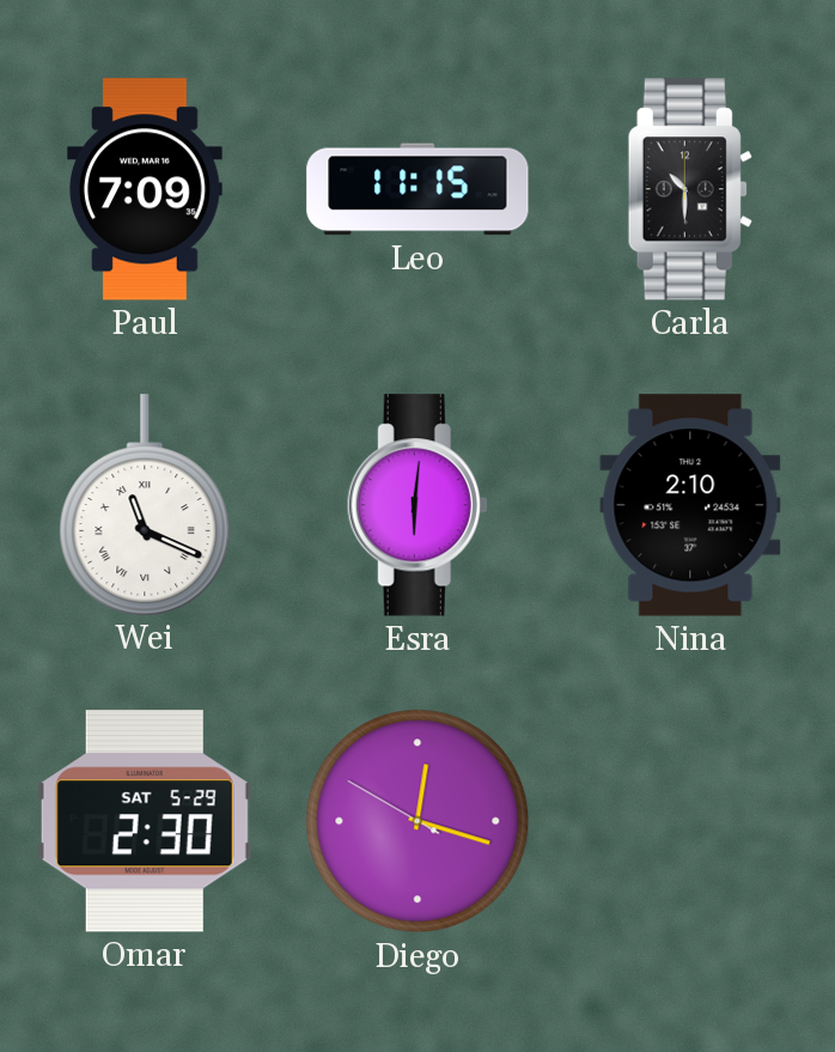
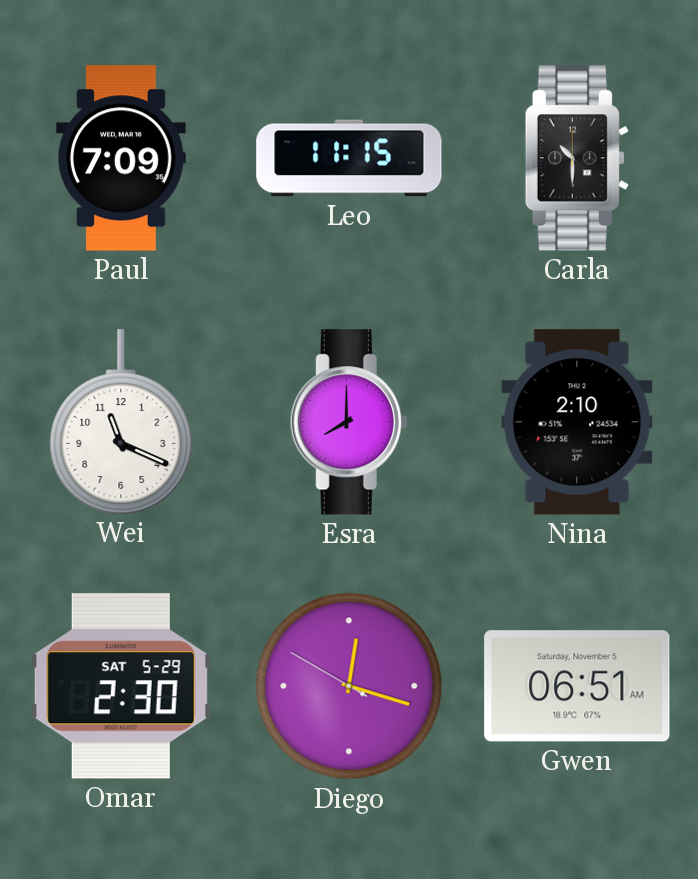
Wei numerals: Roman -> Arabic
Esra: 6:01 -> 8:00
Gwen: none -> 06:51
